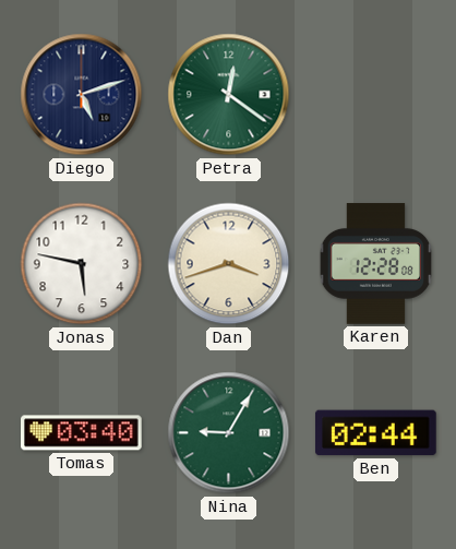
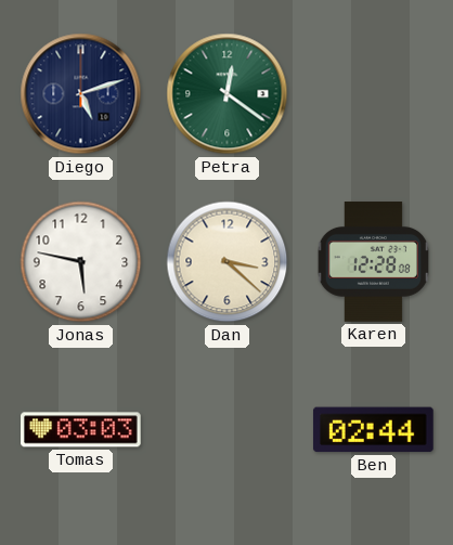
Dan: 3:42 -> 3:22
Tomas: 03:40 -> 03:03
Nina: 9:05 -> none
